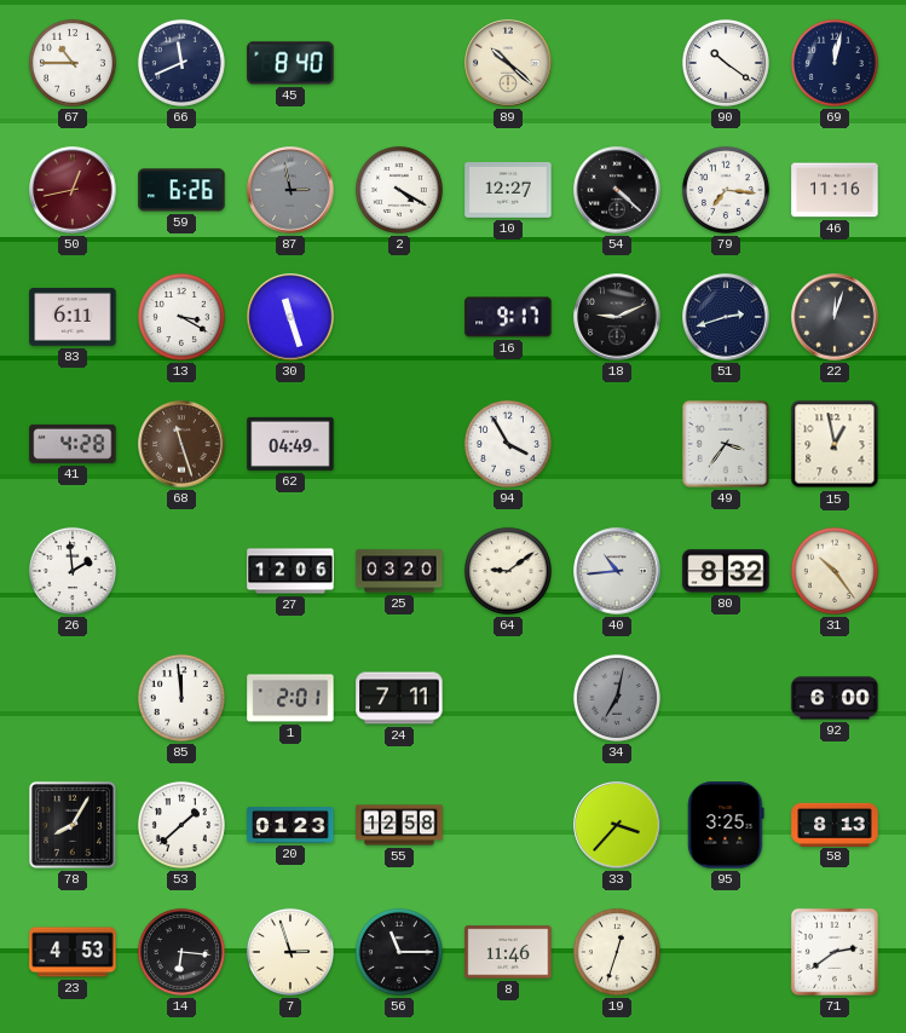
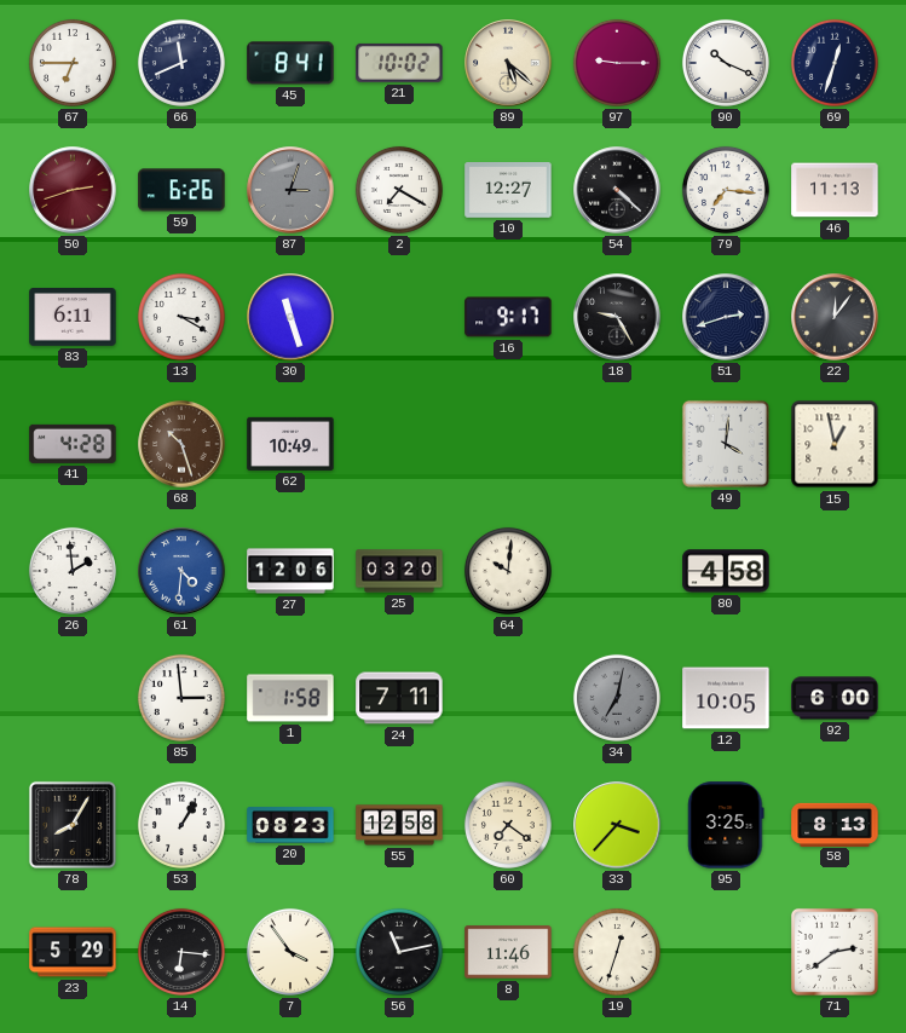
67: 10:45 -> 6:45
45: 8:40 -> 8:41
21: none -> 10:02
89: 10:22 -> 5:22
97: none -> 9:15
90: 10:21 -> 10:19
69: 12:02 -> 12:33
50: 12:43 -> 2:42
87: 2:58 -> 3:03
2: 4:20 -> 7:20
46: 11:16 -> 11:13
18: 9:11 -> 9:25
22: 12:03 -> 12:06
68: 11:27 -> 10:27
62: 04:49 -> 10:49
94: 3:55 -> none
49: 3:36 -> 4:01
61: none -> 4:31
64: 9:09 -> 10:01
40: 10:44 -> none
80: 8:32 -> 4:58
31: 10:24 -> none
85: 11:59 -> 2:59
1: 2:01 -> 1:58
12: none -> 10:05
53: 1:38 -> 1:05
20: 01:23 -> 08:23
60: none -> 7:21
23: 4:53 -> 5:29
7: 2:57 -> 3:54
56: 11:15 -> 11:13
